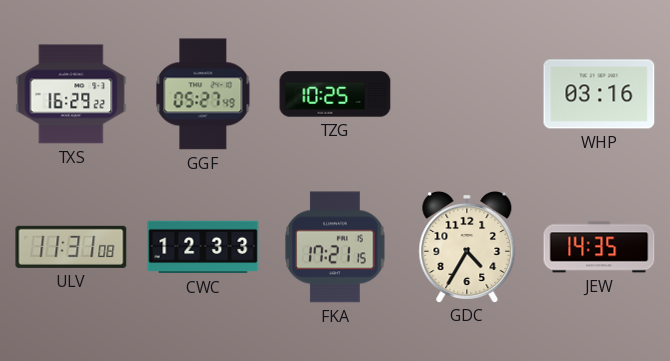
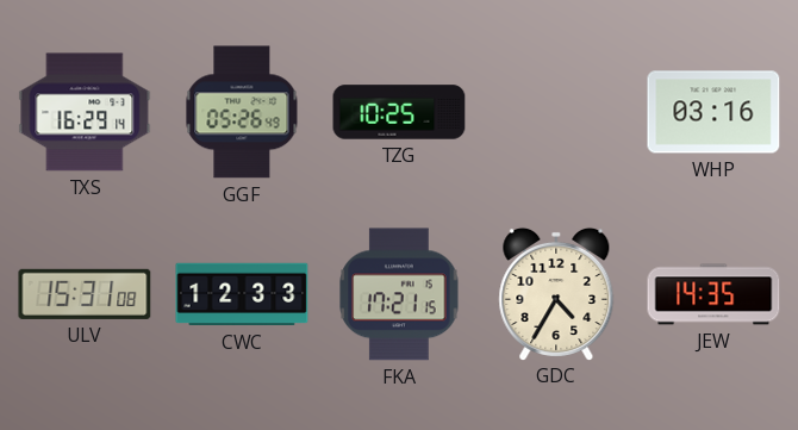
TXS: 16:29:22 -> 16:29:14
GGF: 05:27 -> 05:26
ULV: 11:31 -> 15:31
